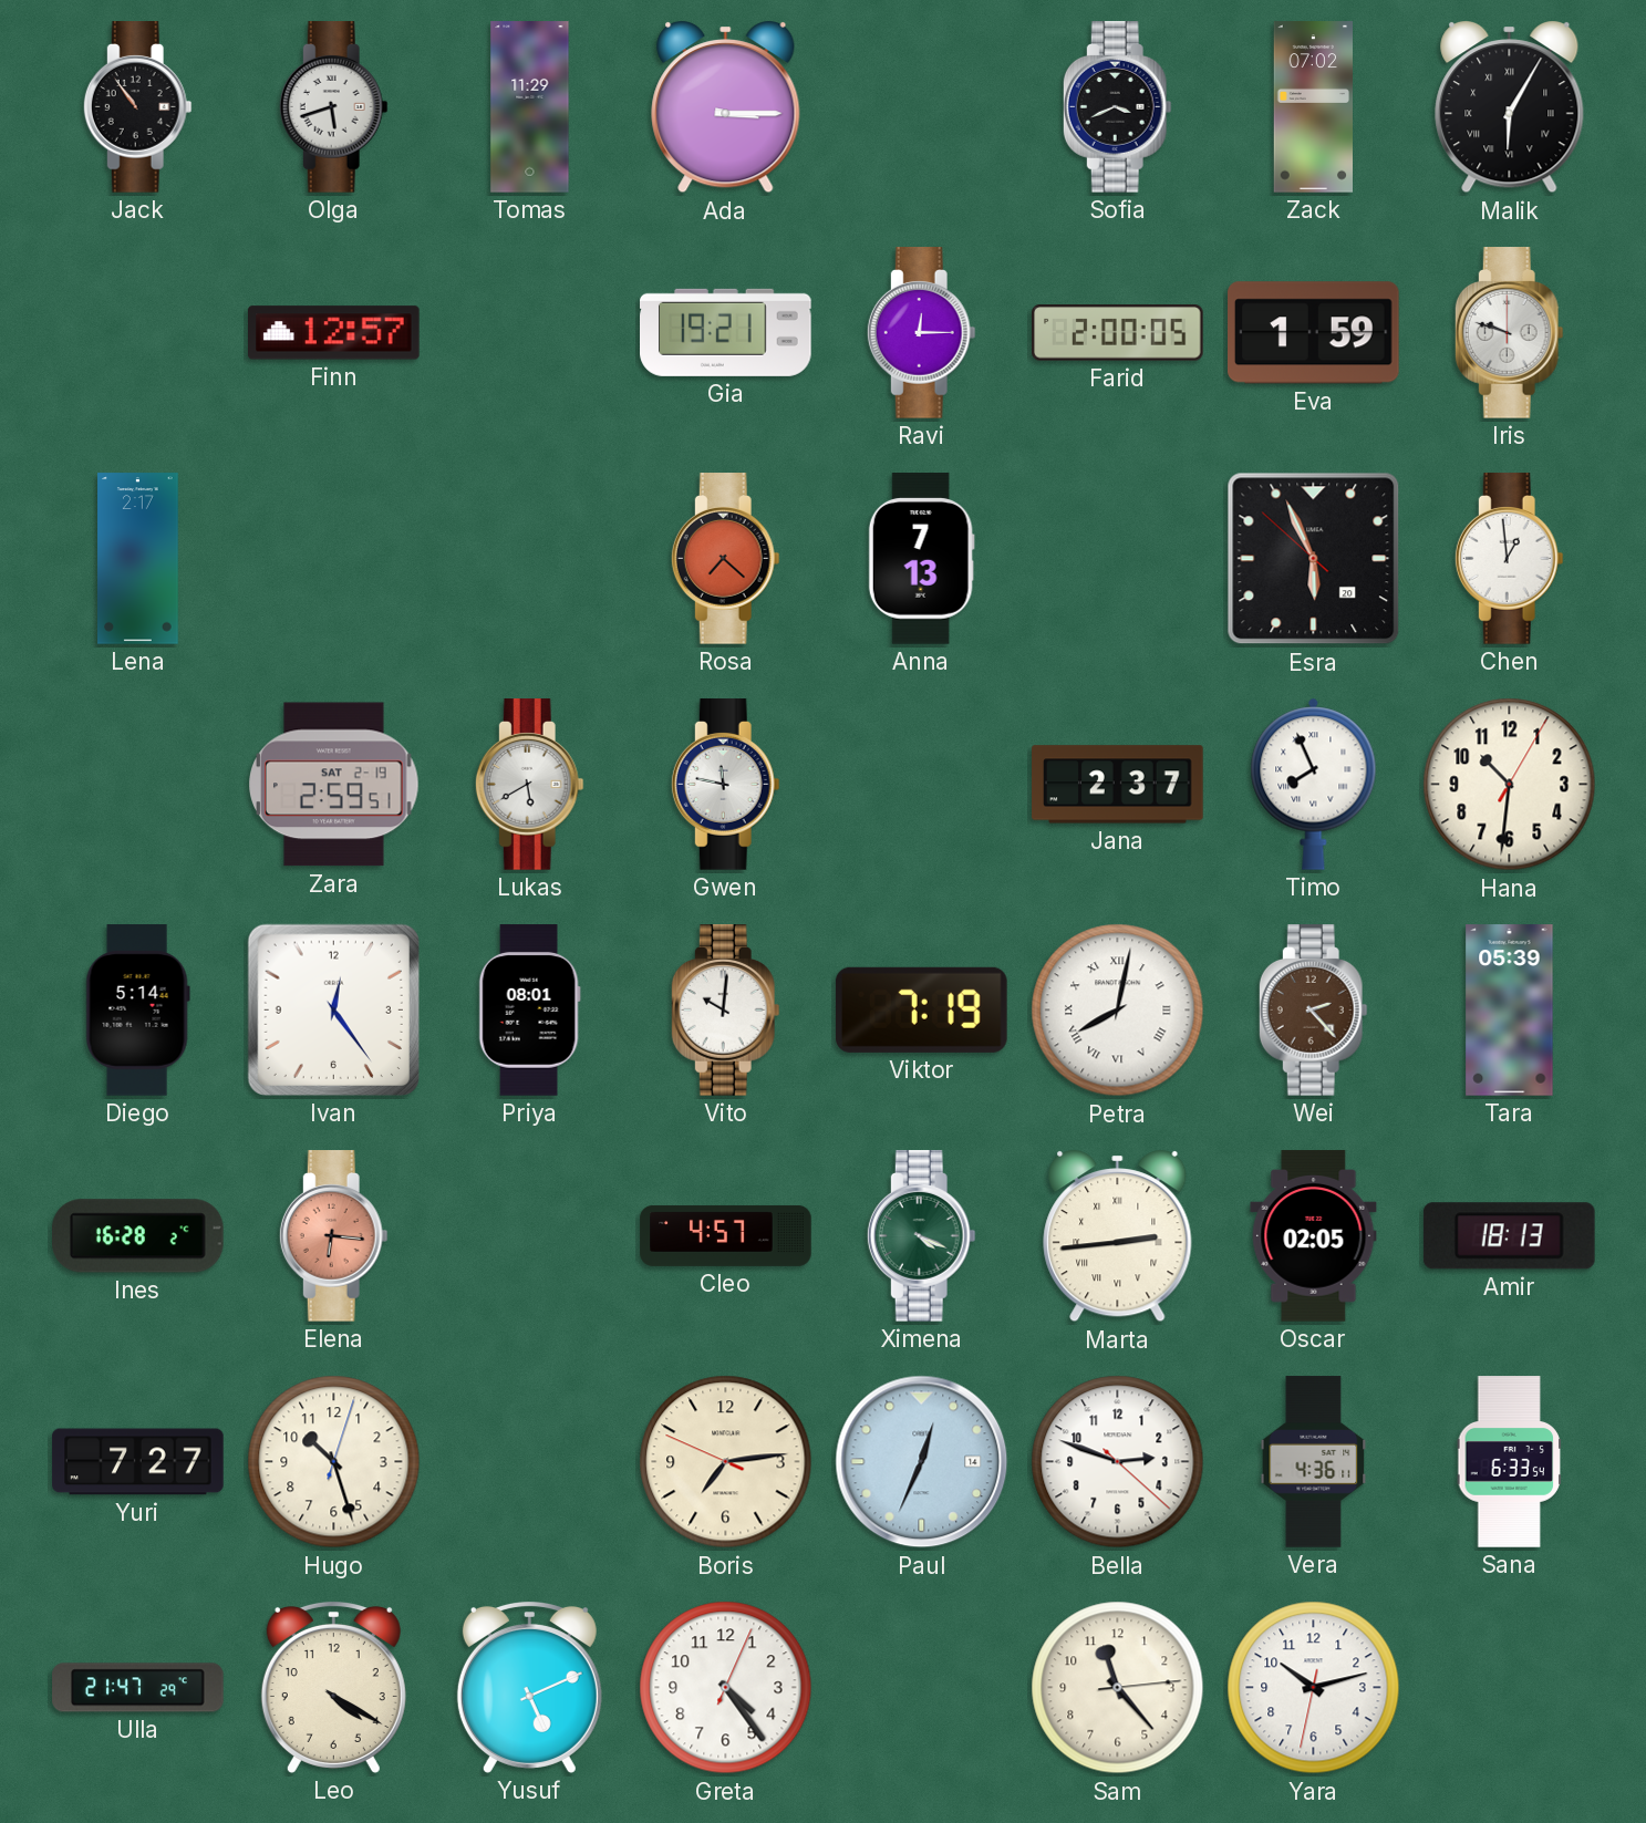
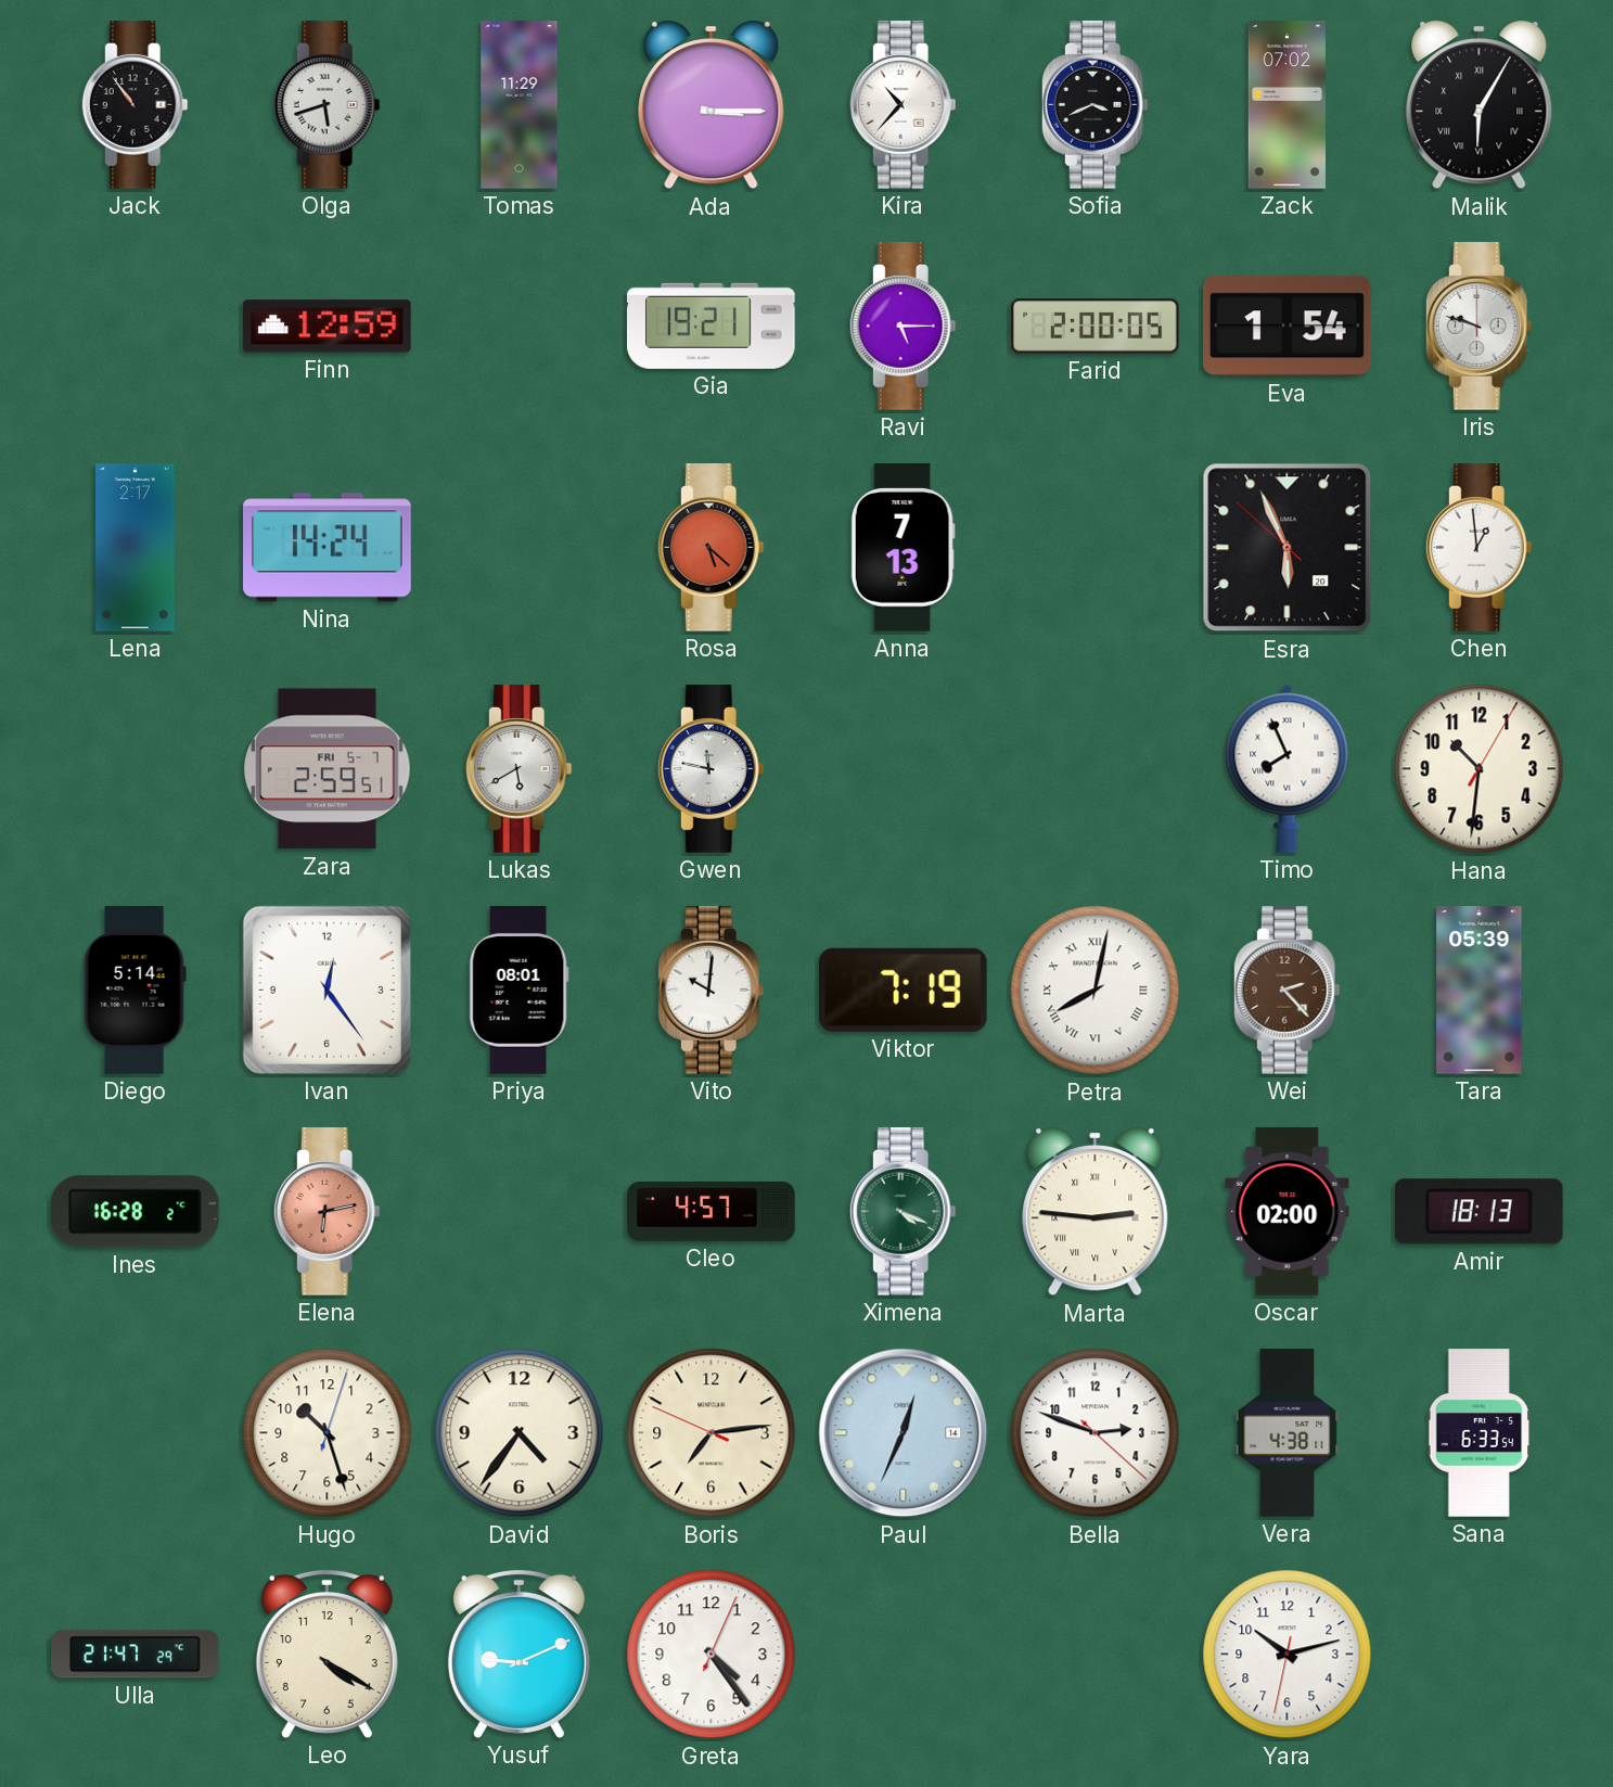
Kira: none -> 10:37
Finn: 12:57 -> 12:59
Ravi: 12:15 -> 5:15
Eva: 1:59 -> 1:54
Nina: none -> 14:24
Rosa: 7:22 -> 5:22
Zara date: SAT 2-19 -> FRI 5-7
Jana: 2:37 -> none
Elena: 6:16 -> 6:13
Marta: 2:44 -> 2:46
Oscar: 02:05 -> 02:00
Yuri: 7:27 -> none
David: none -> 4:36
Vera: 4:36 -> 4:38
Yusuf: 5:11 -> 9:11
Sam: 11:23 -> none
